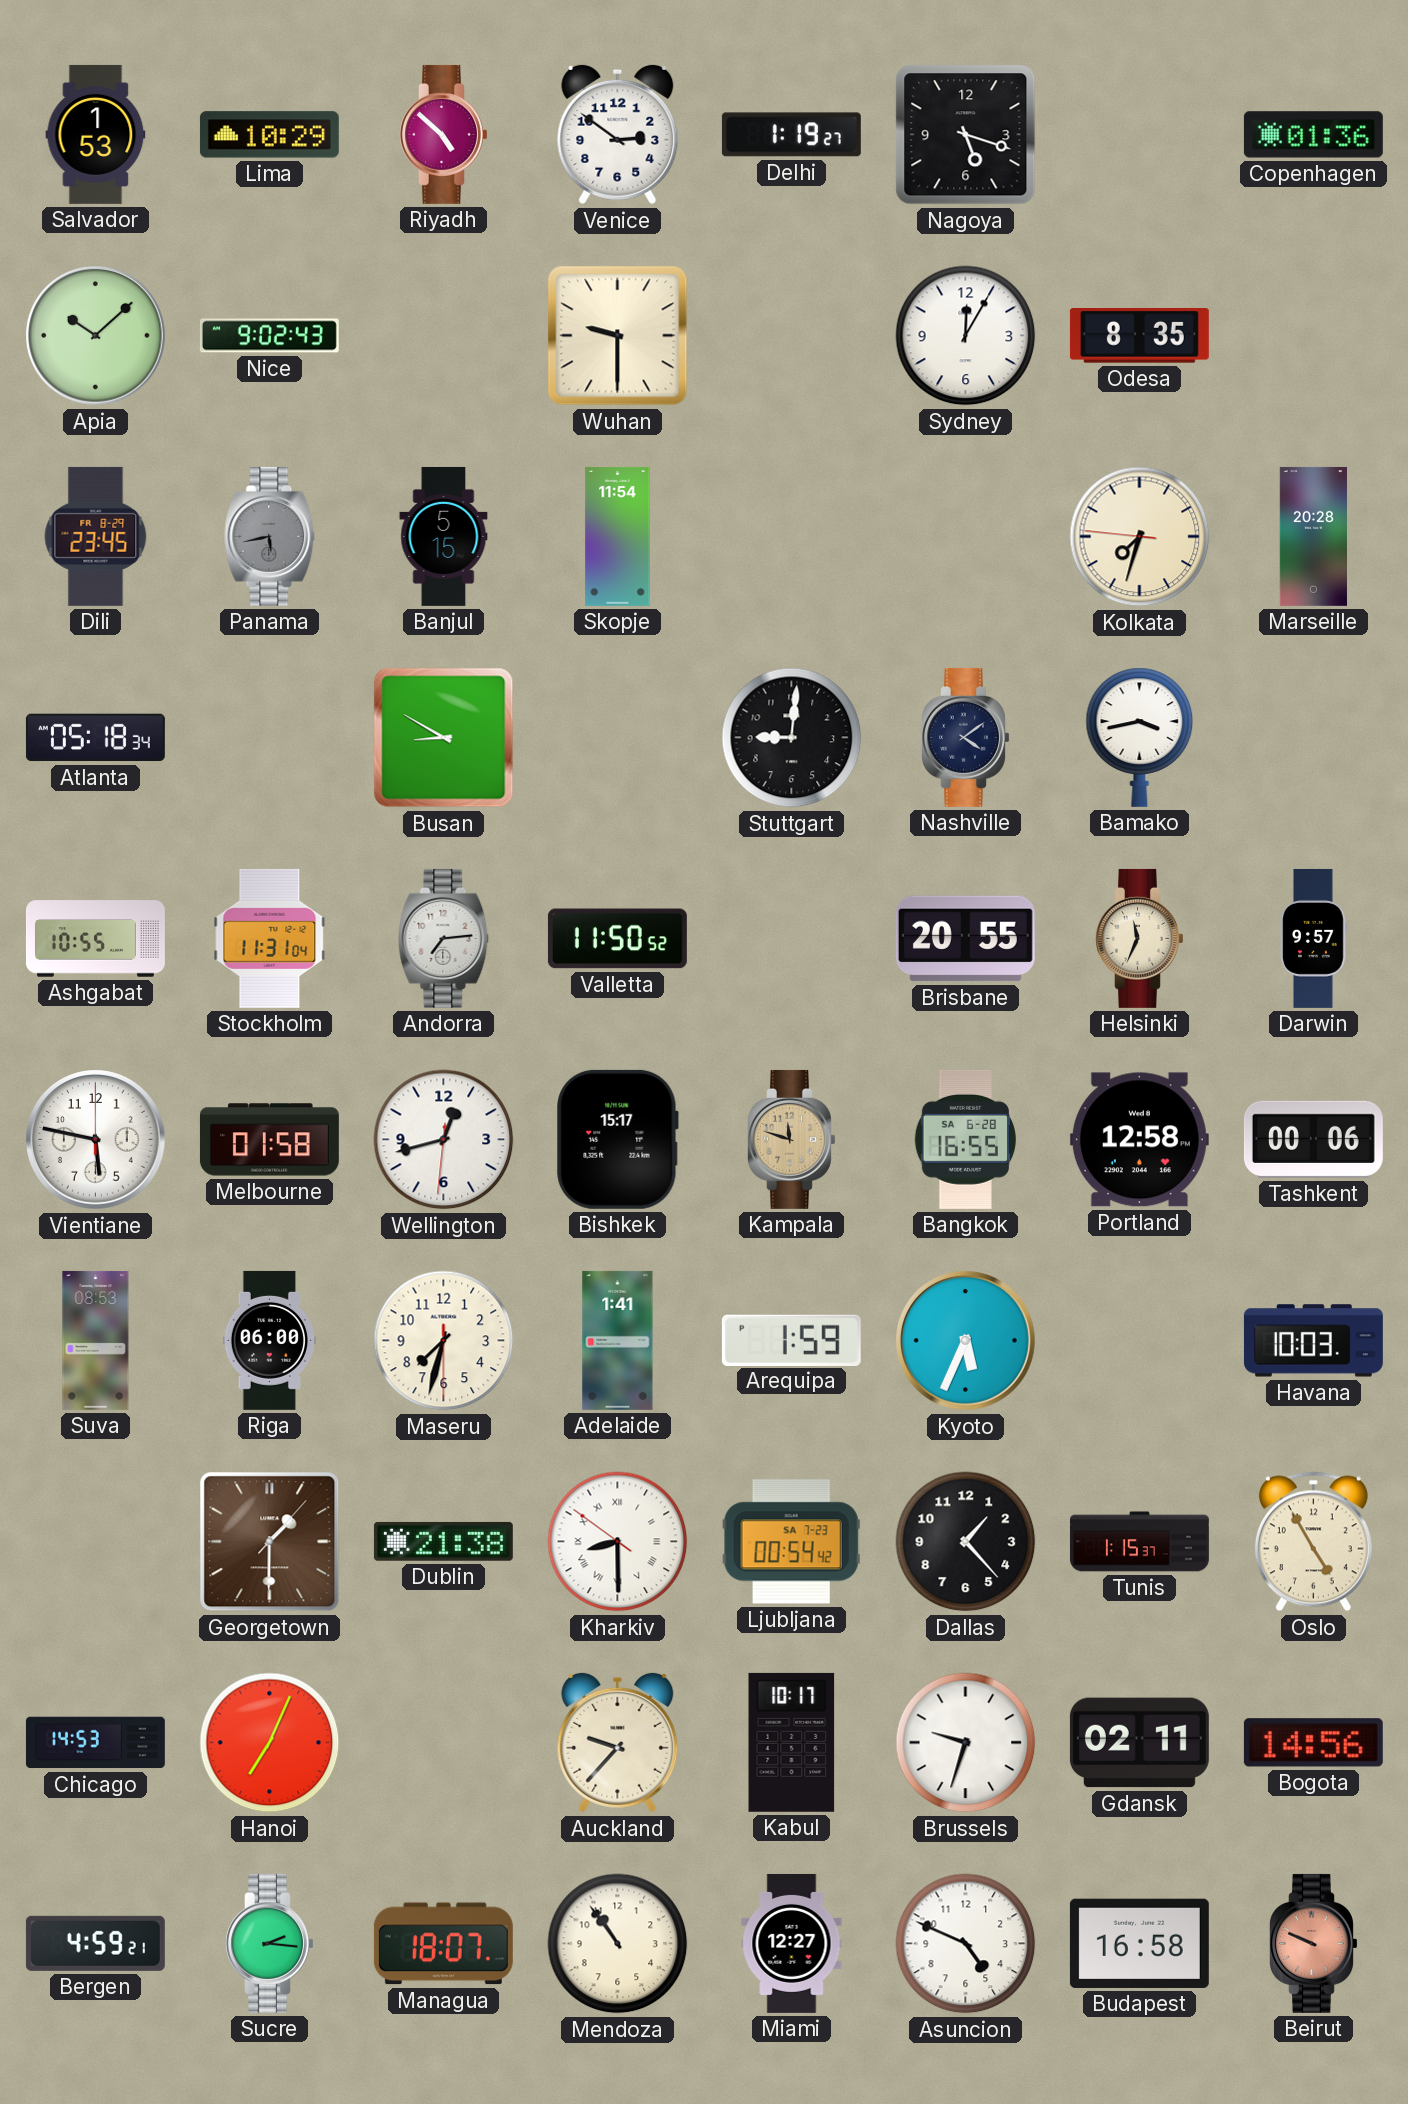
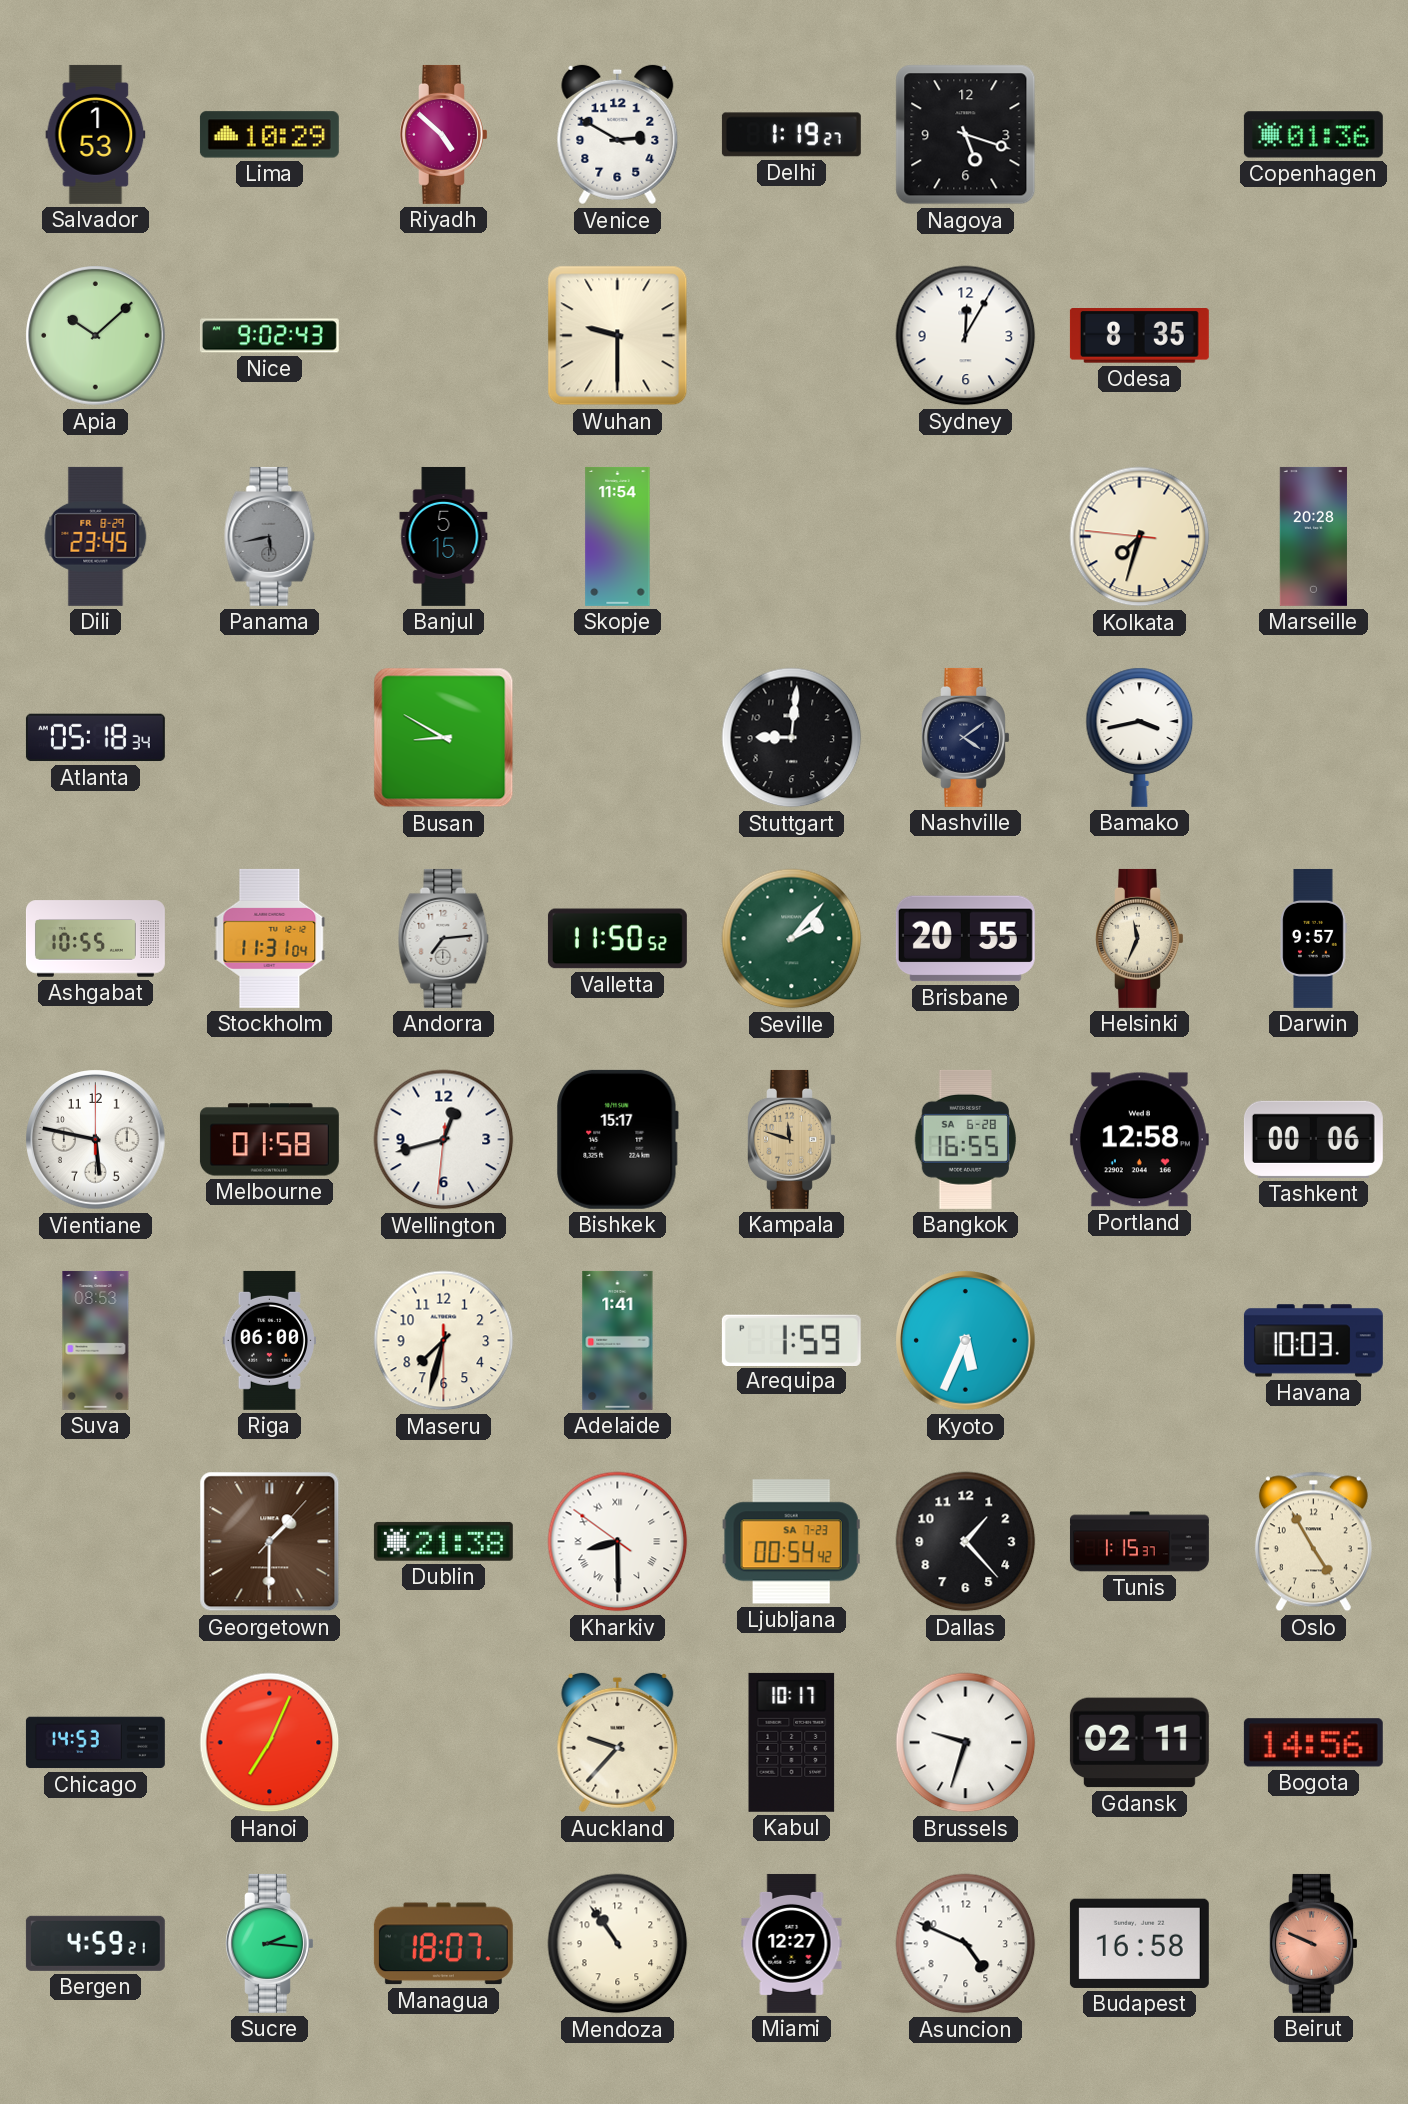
Venice: 2:51 -> 2:50
Seville: none -> 2:07
